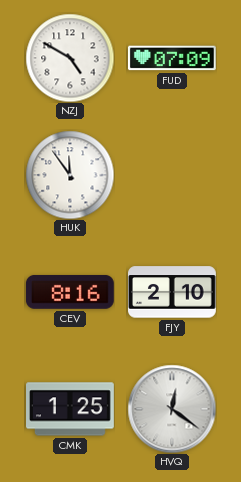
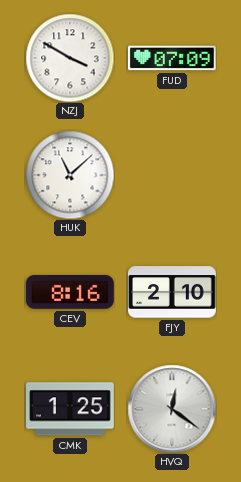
NZJ: 4:50 -> 3:50
HUK: 11:54 -> 11:08
